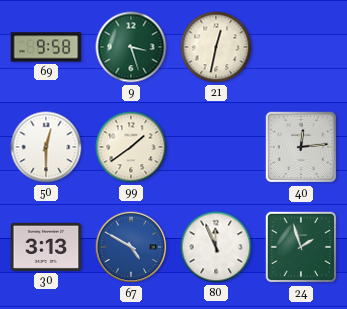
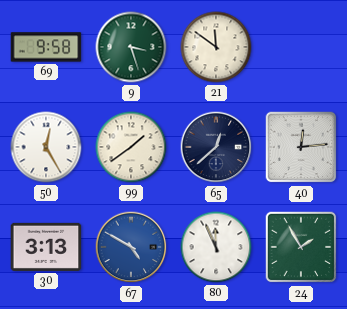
21: 12:32 -> 11:51
50: 12:30 -> 12:25
65: none -> 12:38
24: 1:57 -> 1:55
